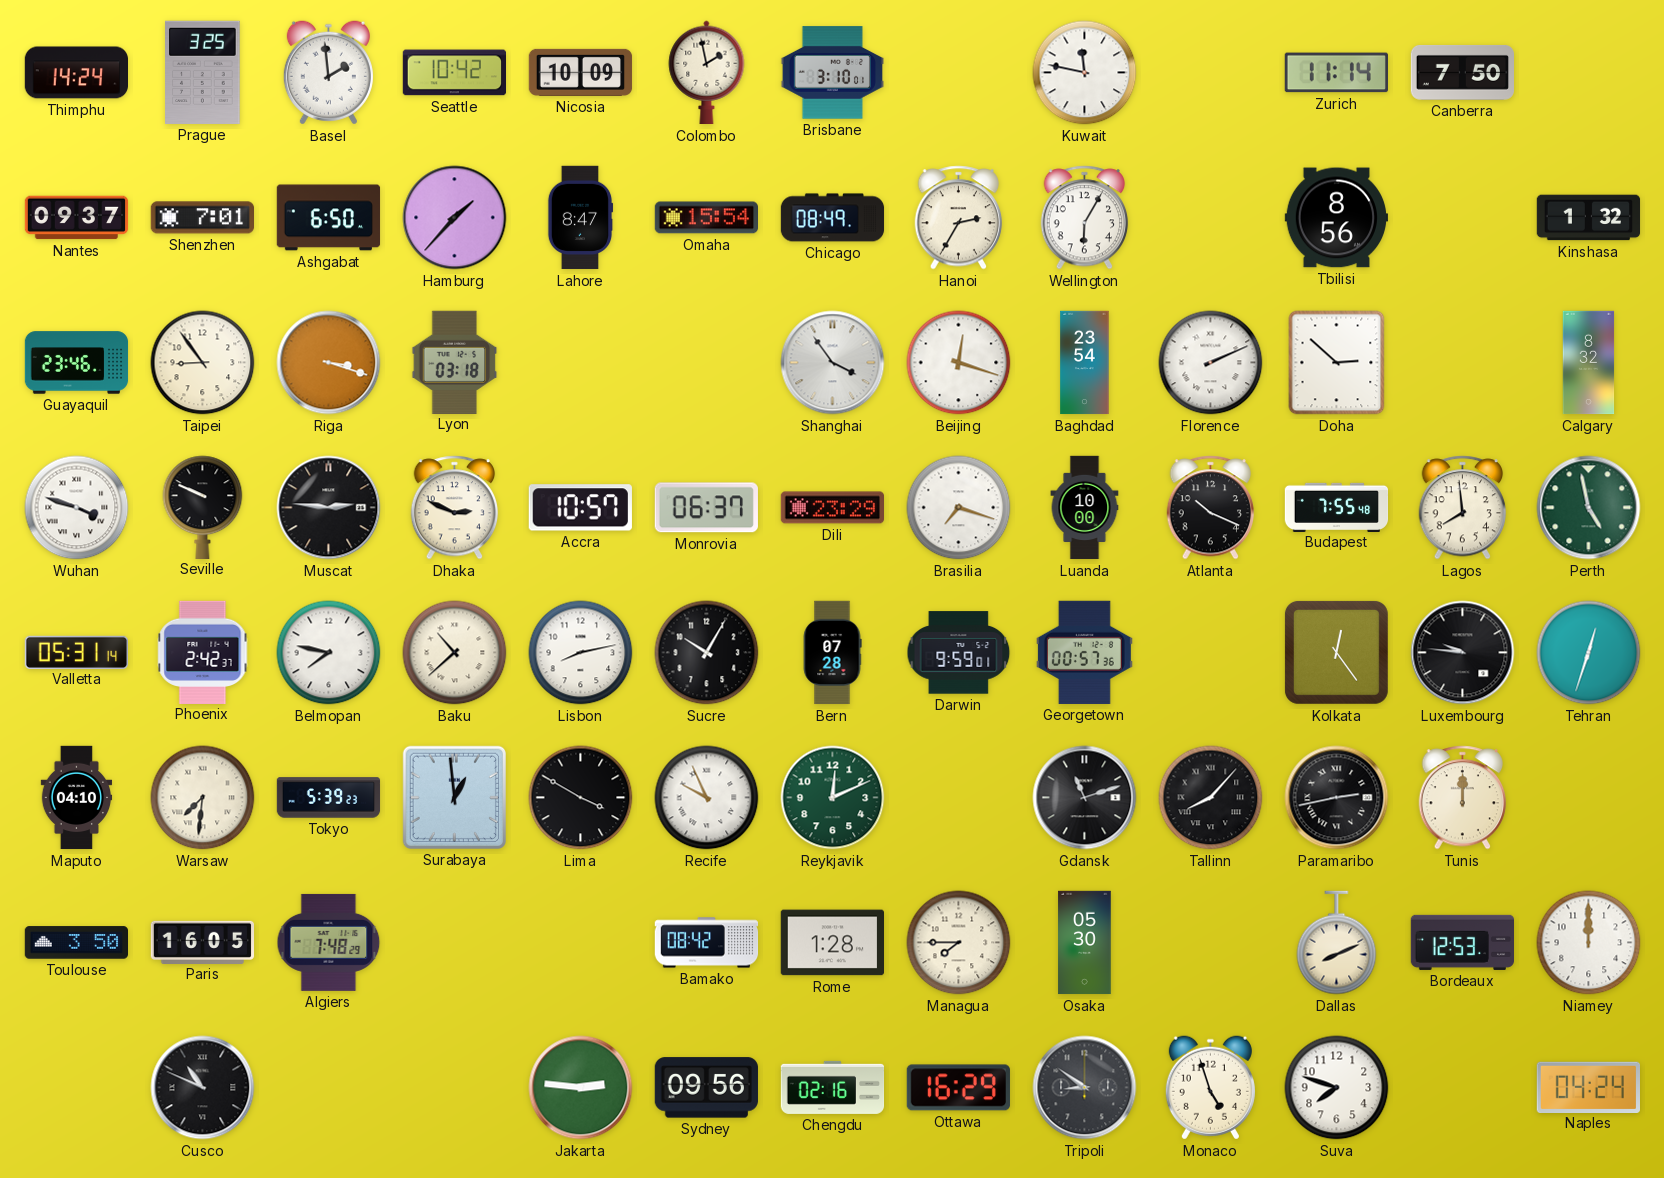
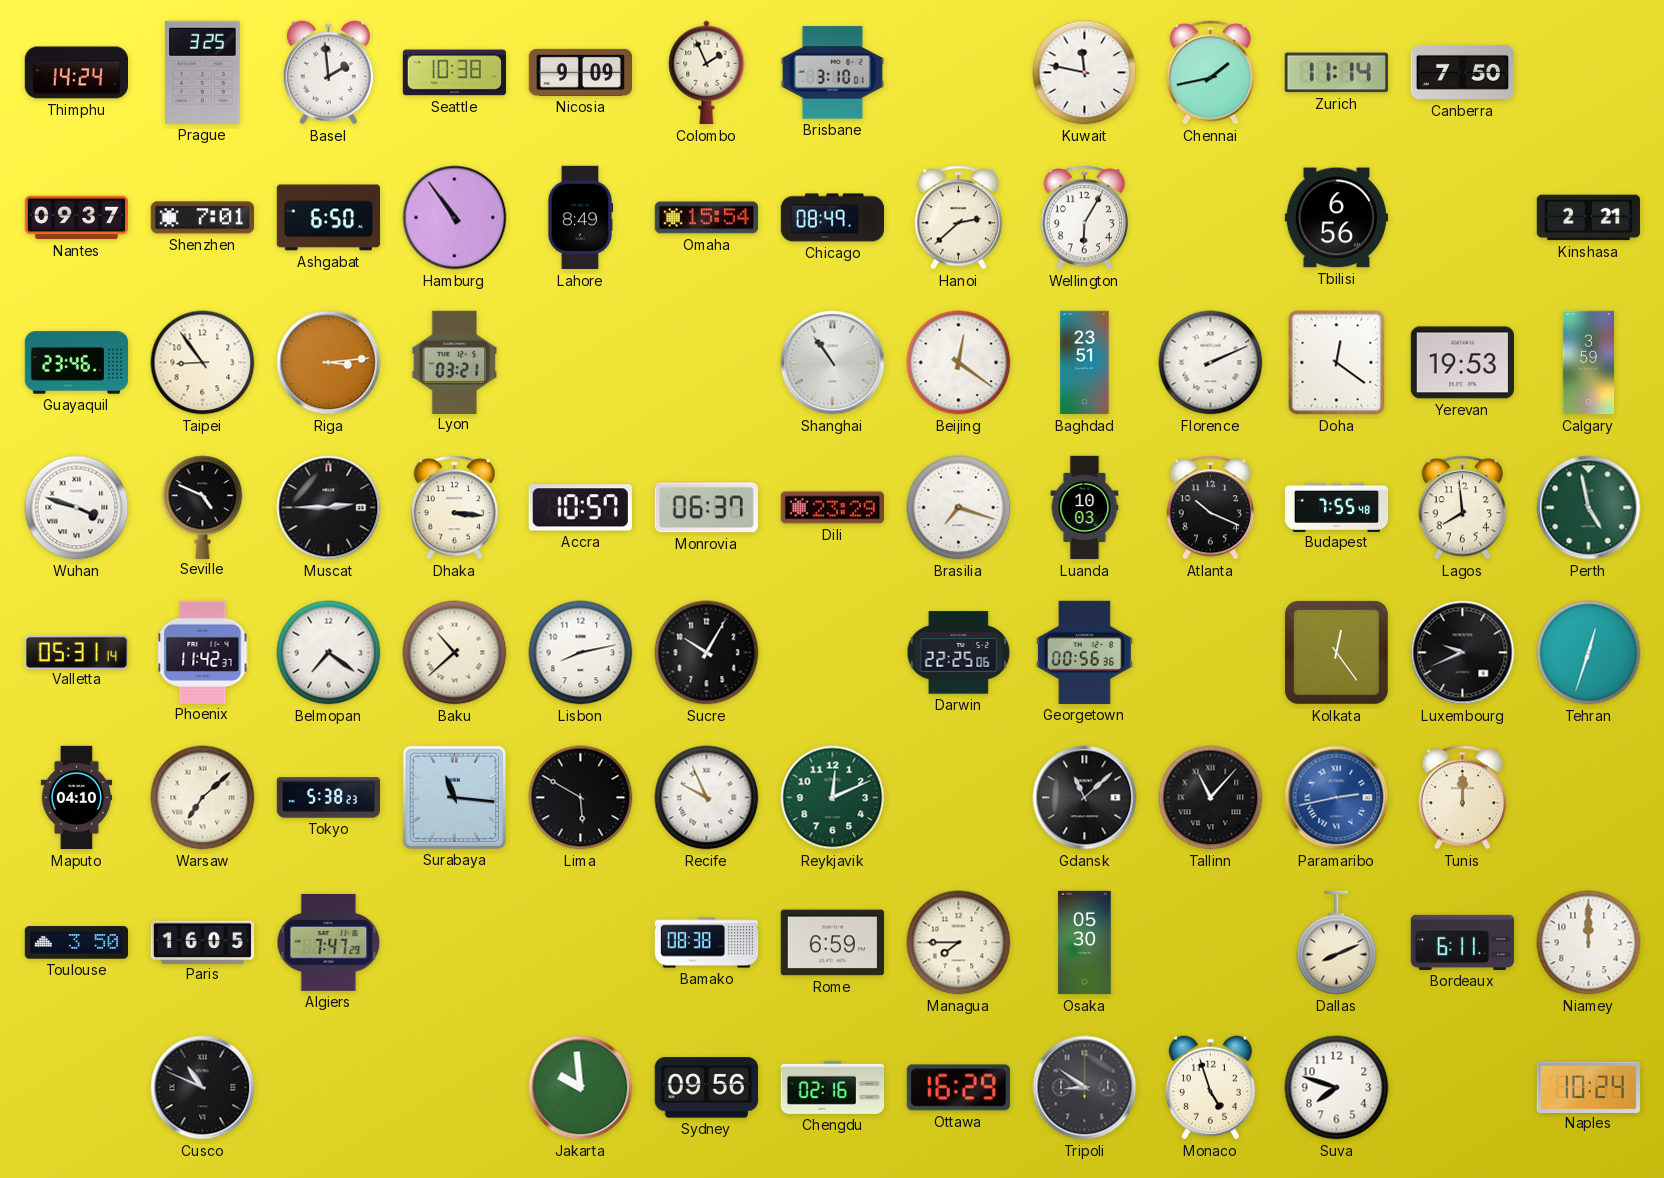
Seattle: 10:42 -> 10:38
Nicosia: 10:09 -> 9:09
Colombo: 1:58 -> 1:56
Chennai: none -> 1:43
Hamburg: 1:37 -> 10:54
Lahore: 8:47 -> 8:49
Hanoi: 2:35 -> 2:38
Tbilisi: 8:56 -> 6:56
Kinshasa: 1:32 -> 2:21
Riga: 3:18 -> 3:14
Lyon: 03:18 -> 03:21
Shanghai: 3:54 -> 10:54
Beijing: 12:18 -> 12:21
Baghdad: 23:54 -> 23:51
Doha: 2:52 -> 12:21
Yerevan: none -> 19:53
Calgary: 8:32 -> 3:59
Seville: 9:49 -> 4:49
Muscat: 2:46 -> 2:45
Dhaka: 2:49 -> 3:16
Luanda: 10:00 -> 10:03
Phoenix: 2:42 -> 11:42
Belmopan: 7:47 -> 7:21
Bern: 07:28 -> none
Darwin: 9:59 -> 22:25
Georgetown: 00:57 -> 00:56
Luxembourg: 9:46 -> 9:41
Warsaw: 7:31 -> 7:08
Tokyo: 5:39 -> 5:38
Surabaya: 12:59 -> 11:16
Lima: 3:50 -> 5:50
Gdansk: 11:12 -> 11:08
Tallinn: 8:07 -> 11:07
Paramaribo dial: black -> blue
Algiers: 7:48 -> 7:47
Bamako: 08:42 -> 08:38
Rome: 1:28 -> 6:59
Bordeaux: 12:53 -> 6:11
Jakarta: 2:46 -> 9:59
Naples: 04:24 -> 10:24
